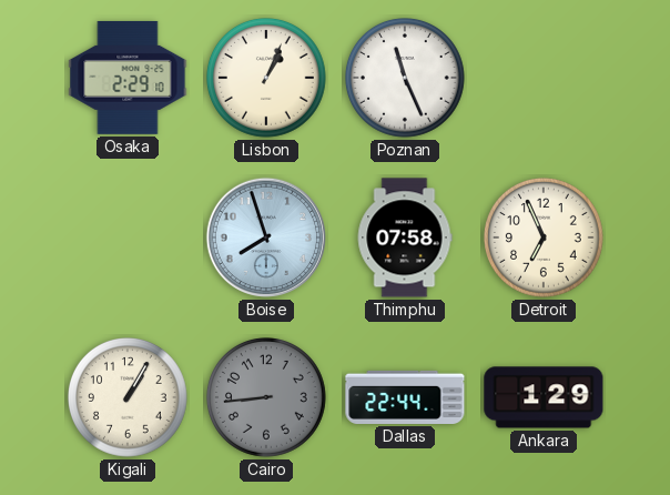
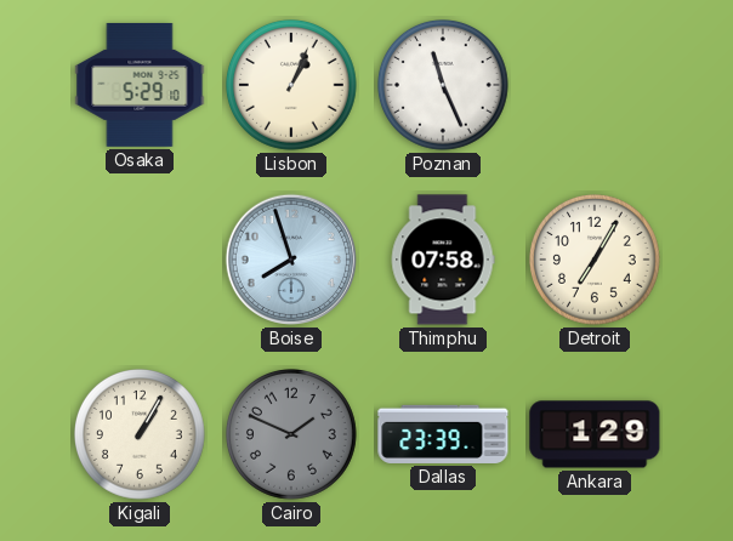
Osaka: 2:29 -> 5:29
Detroit: 6:56 -> 7:05
Cairo: 8:44 -> 1:49
Dallas: 22:44 -> 23:39
